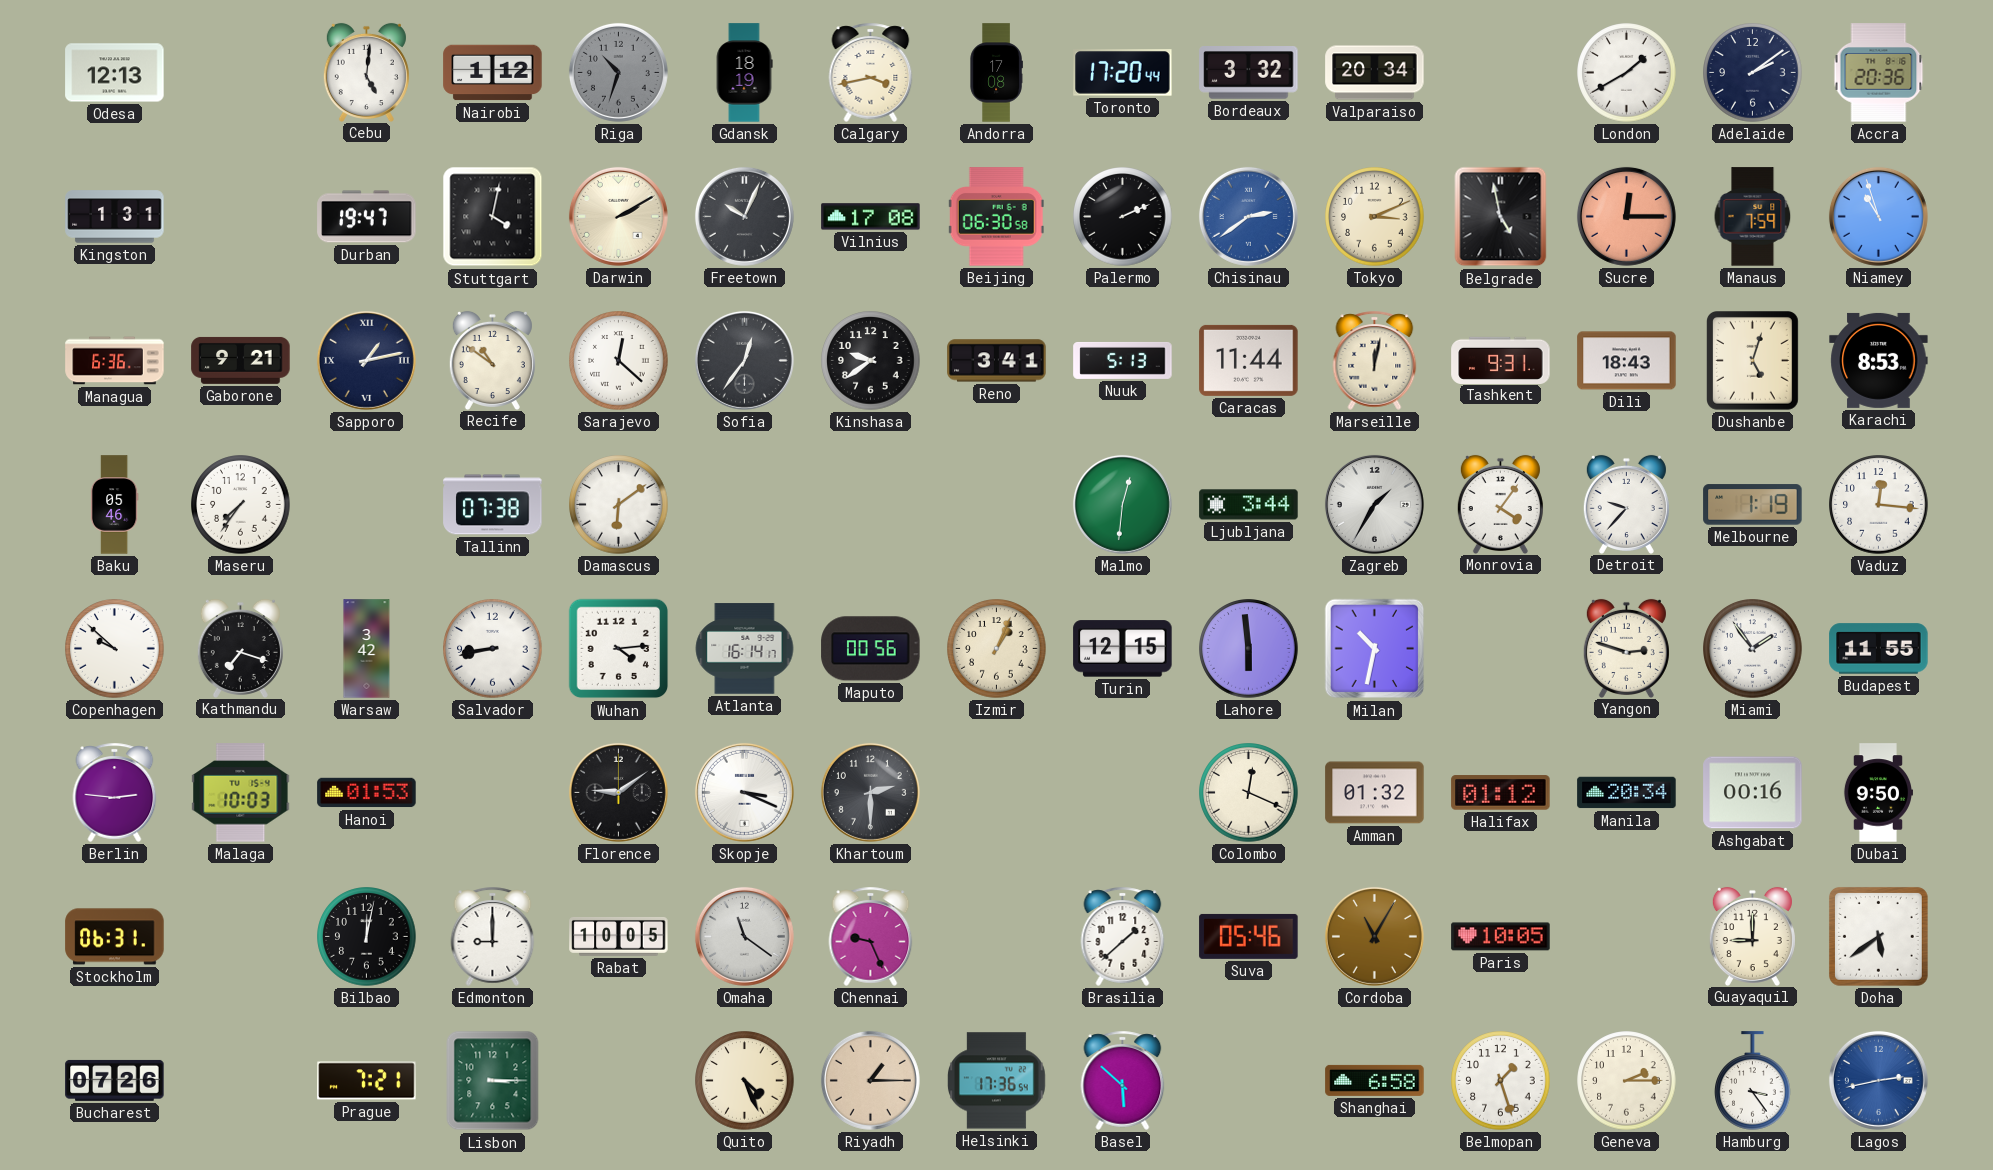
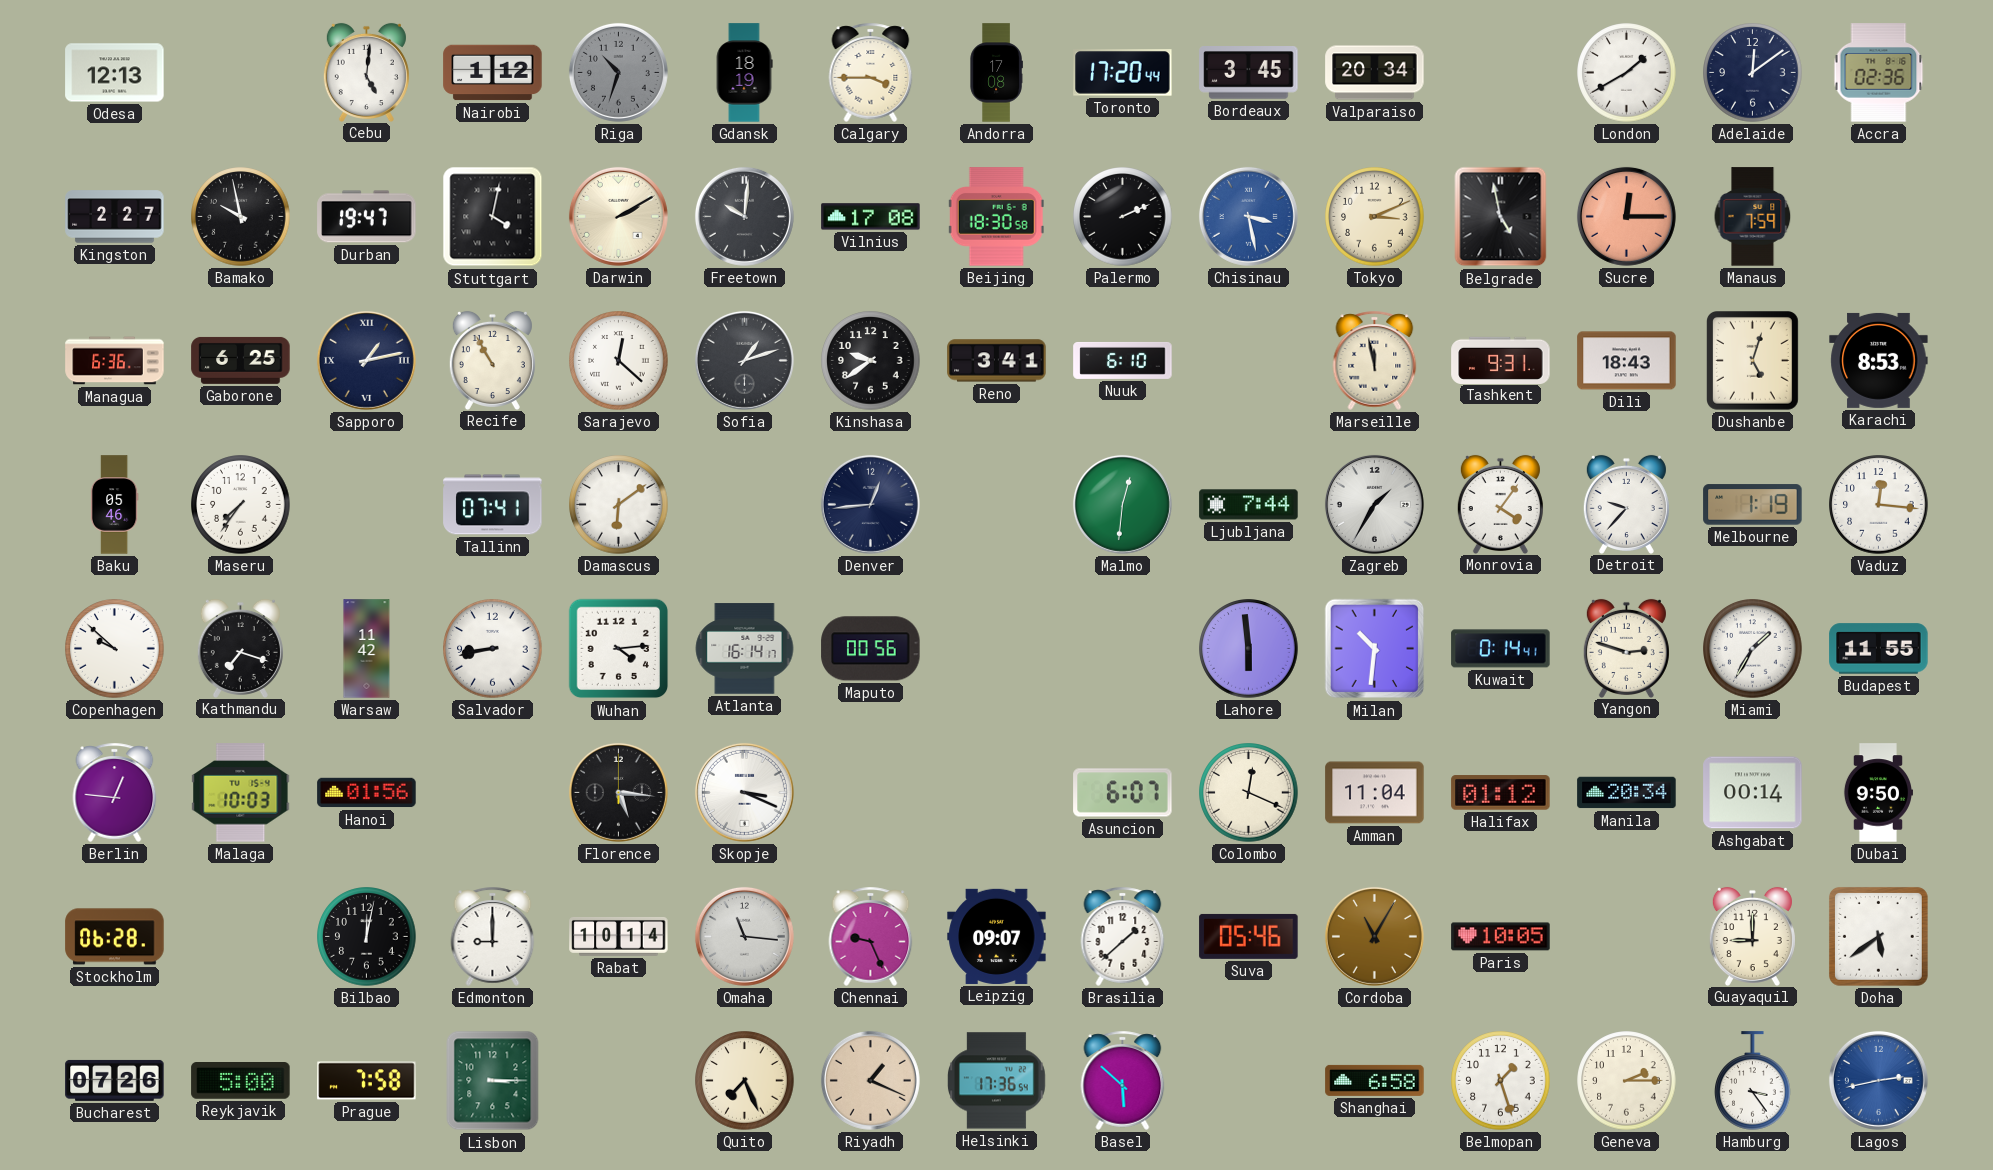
Calgary: 3:43 -> 3:45
Bordeaux: 3:32 -> 3:45
Adelaide: 2:09 -> 12:09
Accra: 20:36 -> 02:36
Kingston: 1:31 -> 2:27
Bamako: none -> 9:58
Freetown: 10:04 -> 10:01
Beijing: 06:30 -> 18:30
Chisinau: 2:39 -> 3:28
Niamey: 10:57 -> none
Gaborone: 9:21 -> 6:25
Recife: 10:51 -> 10:55
Sofia: 12:36 -> 1:12
Nuuk: 5:13 -> 6:10
Caracas: 11:44 -> none
Marseille: 12:02 -> 11:58
Tallinn: 07:38 -> 07:41
Denver: none -> 12:44
Ljubljana: 3:44 -> 7:44
Warsaw: 3:42 -> 11:42
Izmir: 1:04 -> none
Turin: 12:15 -> none
Milan: 10:32 -> 10:31
Kuwait: none -> 0:14
Miami: 1:54 -> 1:35
Berlin: 2:46 -> 12:46
Hanoi: 01:53 -> 01:56
Florence: 9:09 -> 5:16
Khartoum: 2:30 -> none
Asuncion: none -> 6:07
Amman: 01:32 -> 11:04
Ashgabat: 00:16 -> 00:14
Stockholm: 06:31 -> 06:28
Rabat: 10:05 -> 10:14
Omaha: 11:21 -> 11:16
Leipzig: none -> 09:07
Reykjavik: none -> 5:00
Prague: 7:21 -> 7:58
Quito: 4:26 -> 7:26
Riyadh: 1:15 -> 1:19
